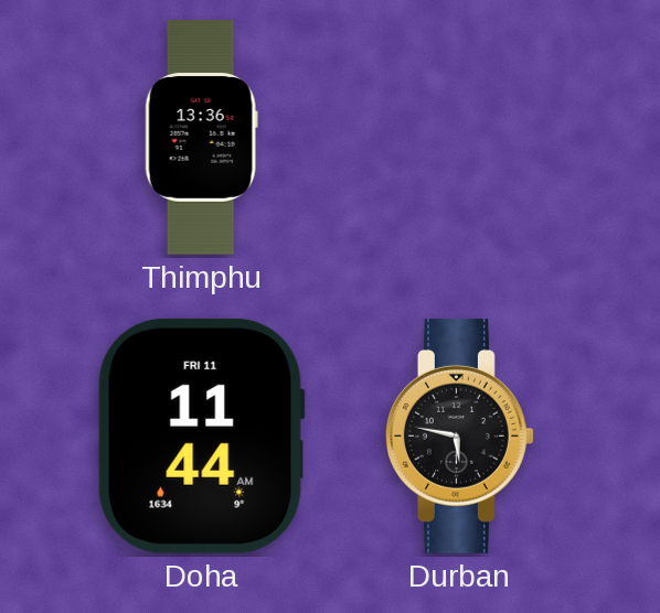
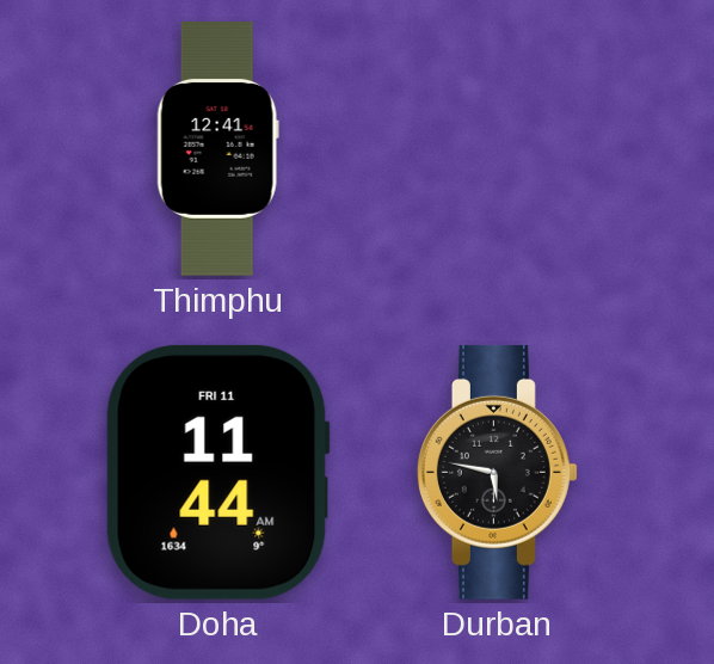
Thimphu: 13:36 -> 12:41
